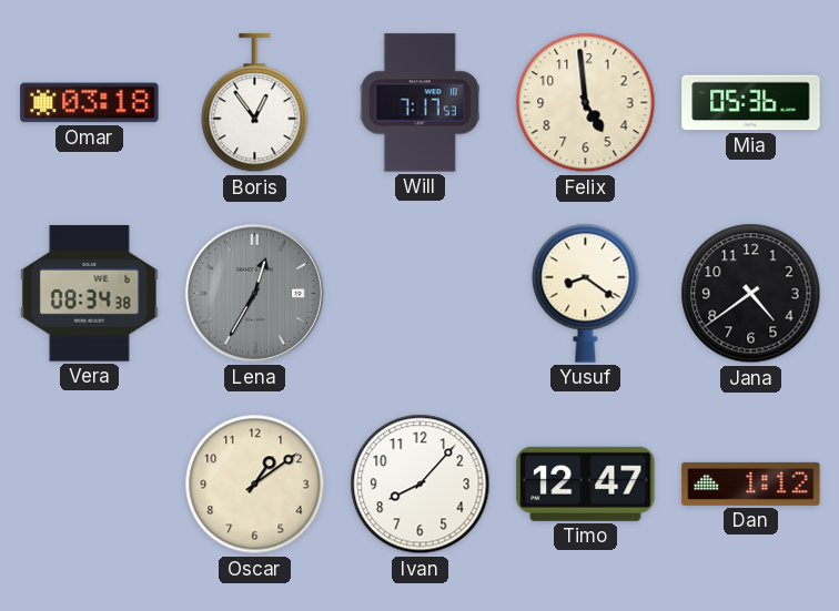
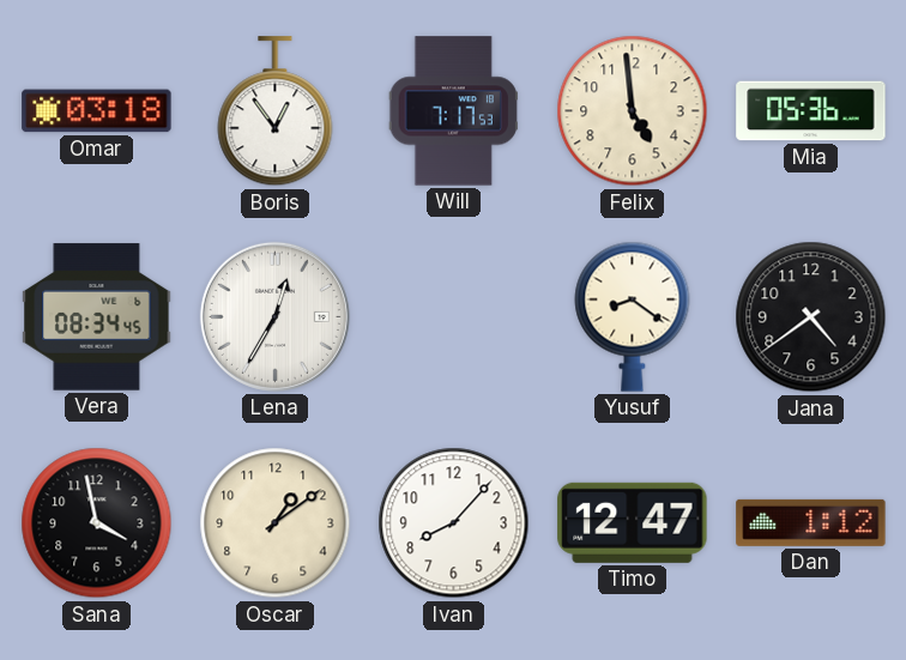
Vera: 08:34:38 -> 08:34:45
Lena dial: grey -> white
Sana: none -> 3:58
